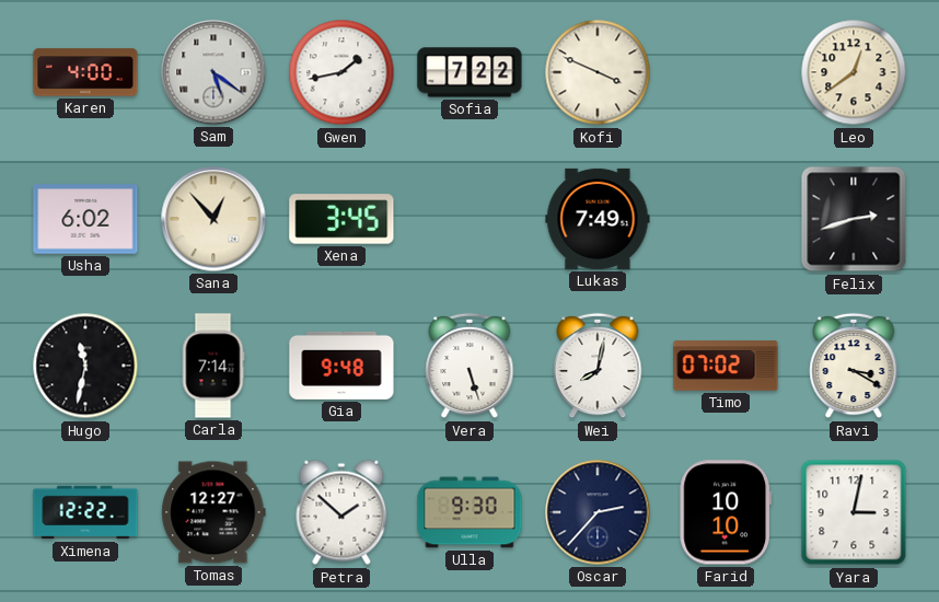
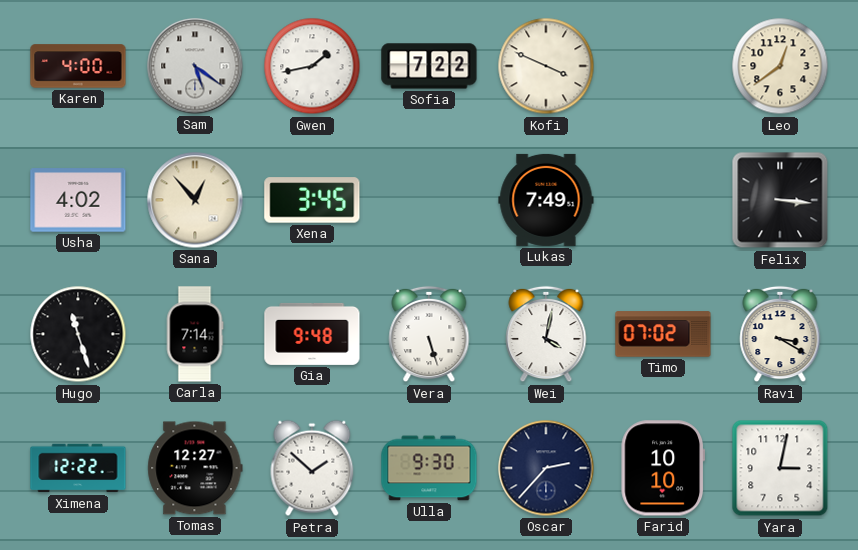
Usha: 6:02 -> 4:02
Felix: 2:42 -> 3:16
Hugo: 11:32 -> 11:27
Wei: 8:02 -> 4:02
